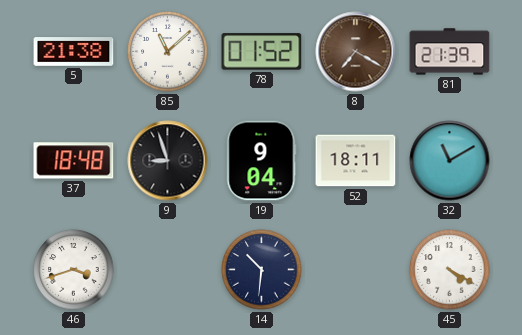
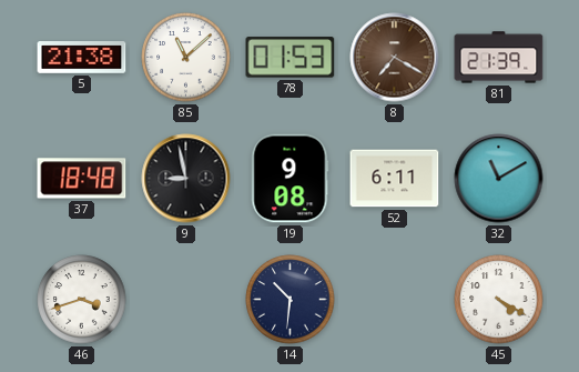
78: 01:52 -> 01:53
9: 8:57 -> 8:58
19: 9:04 -> 9:08
52: 18:11 -> 6:11
